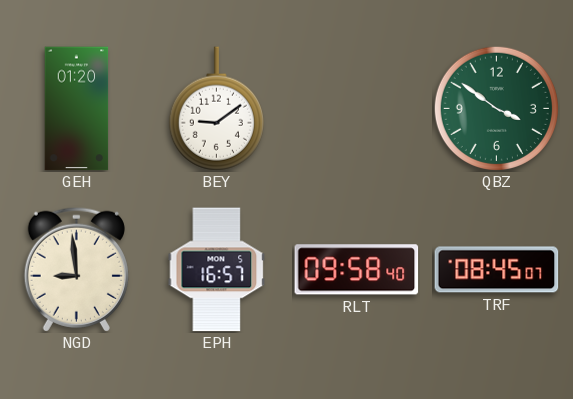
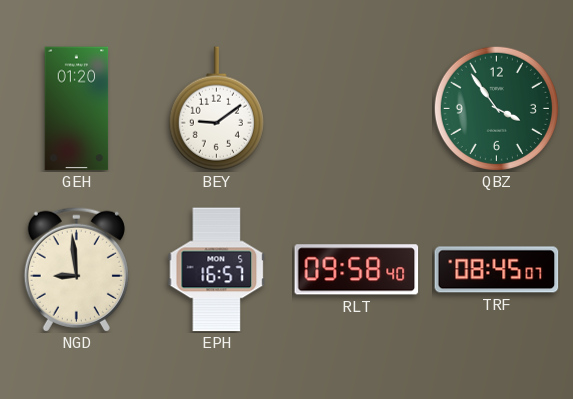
QBZ: 3:51 -> 3:54
